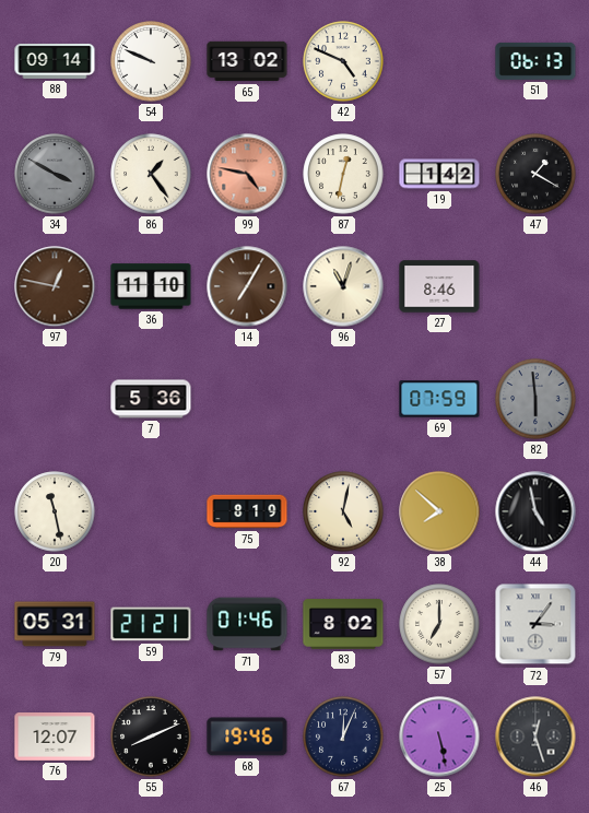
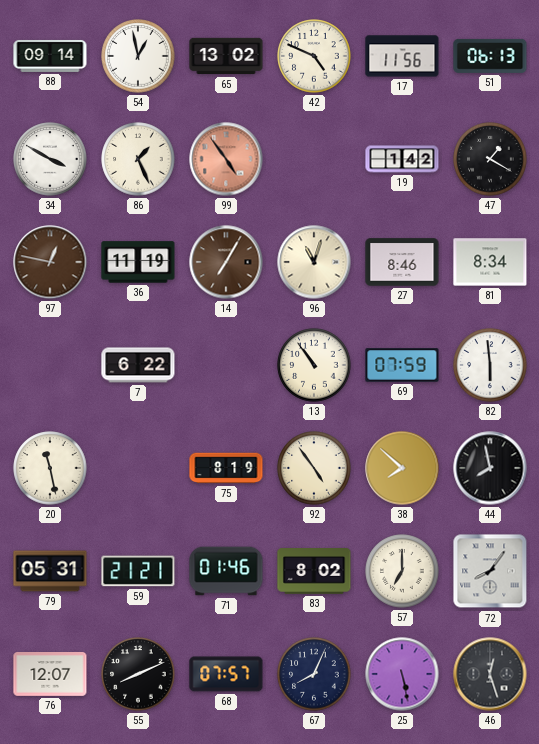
54: 9:49 -> 12:58
17: none -> 11:56
34 dial: grey -> white
86: 1:24 -> 1:26
99: 4:47 -> 4:54
87: 12:32 -> none
36: 11:10 -> 11:19
81: none -> 8:34
7: 5:36 -> 6:22
13: none -> 10:54
82 dial: grey -> white
92: 5:02 -> 4:54
44: 4:58 -> 7:58
72: 3:06 -> 8:06
68: 19:46 -> 07:57
67: 12:04 -> 8:04
